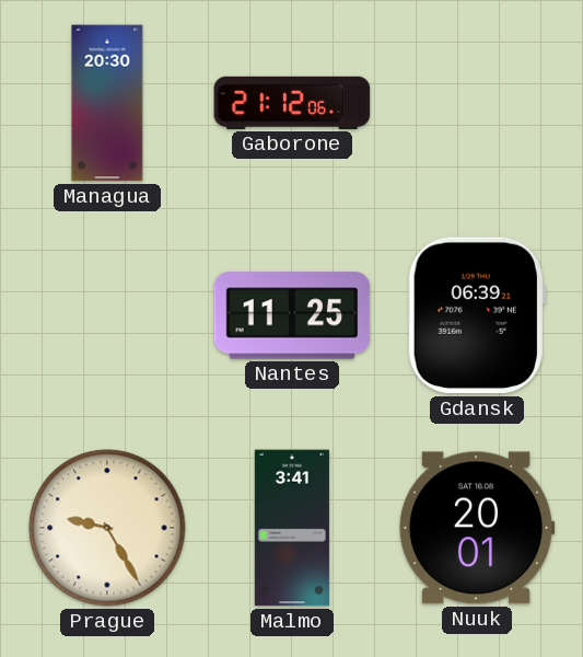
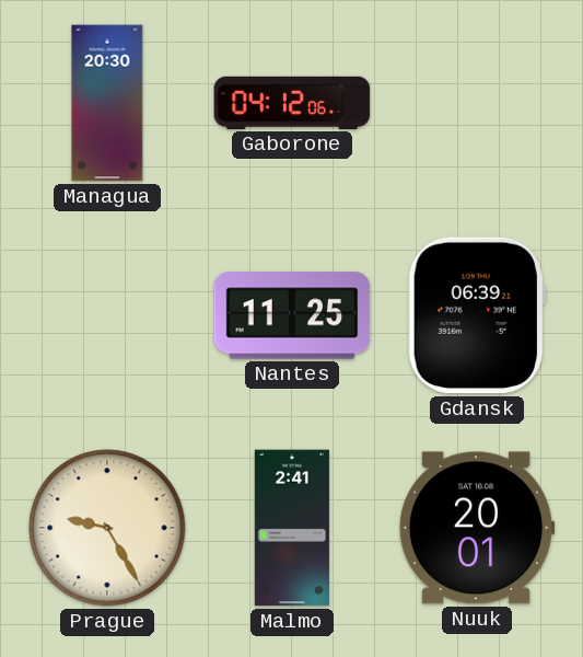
Gaborone: 21:12 -> 04:12
Malmo: 3:41 -> 2:41
